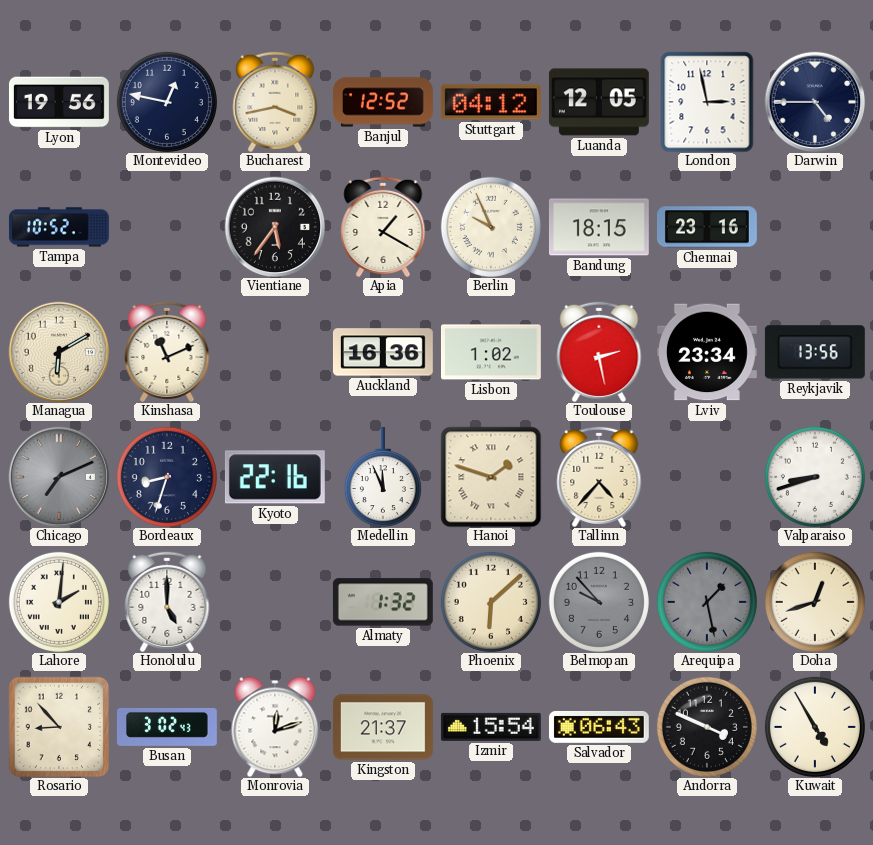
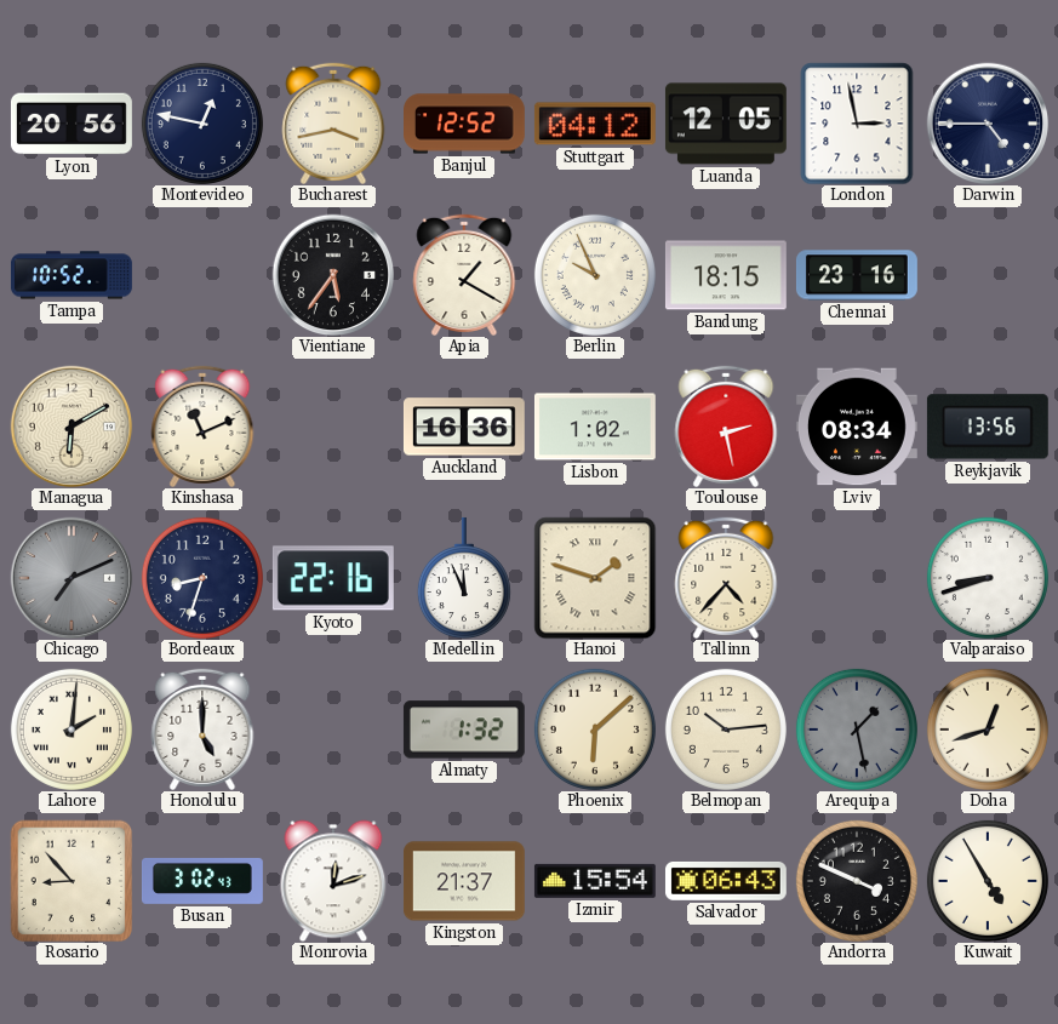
Lyon: 19:56 -> 20:56
Lviv: 23:34 -> 08:34
Belmopan: 9:53 -> 10:14
Belmopan dial: grey -> cream
